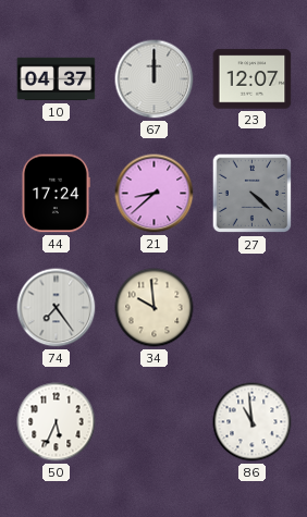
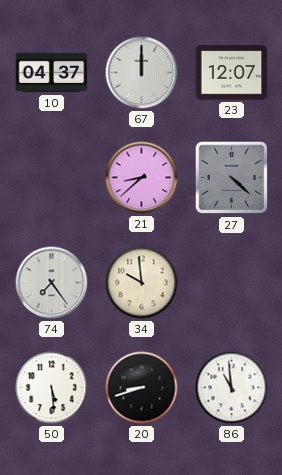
44: 17:24 -> none
50: 5:34 -> 5:29
20: none -> 8:42
